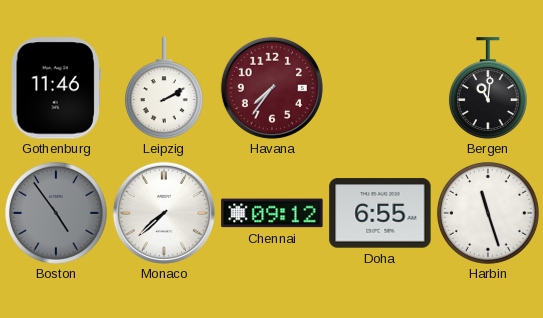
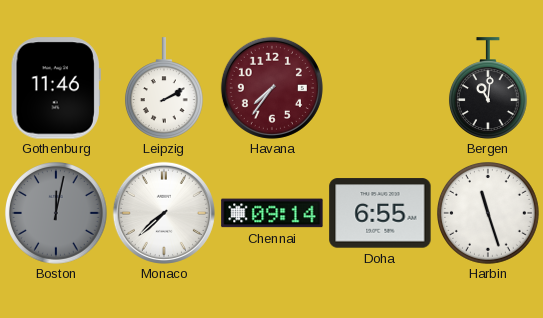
Boston: 4:54 -> 12:02
Chennai: 09:12 -> 09:14
